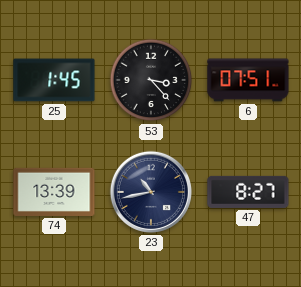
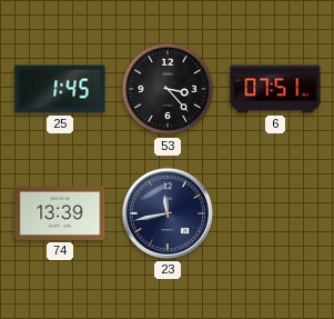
23: 10:43 -> 11:43
47: 8:27 -> none
